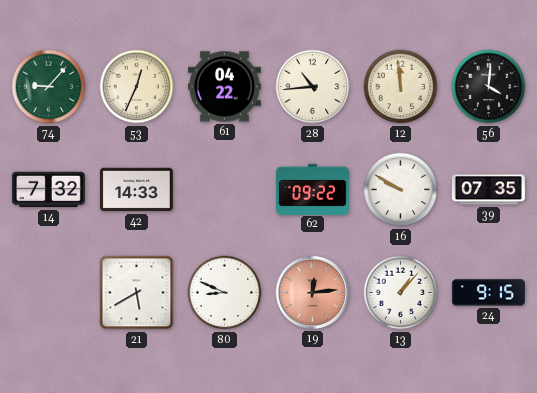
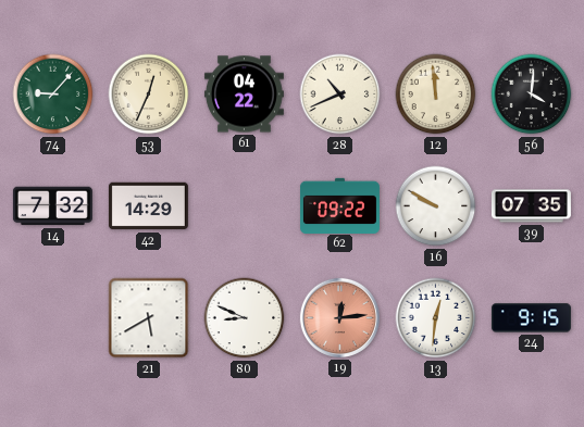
28: 10:44 -> 10:41
42: 14:33 -> 14:29
13: 1:07 -> 12:31
